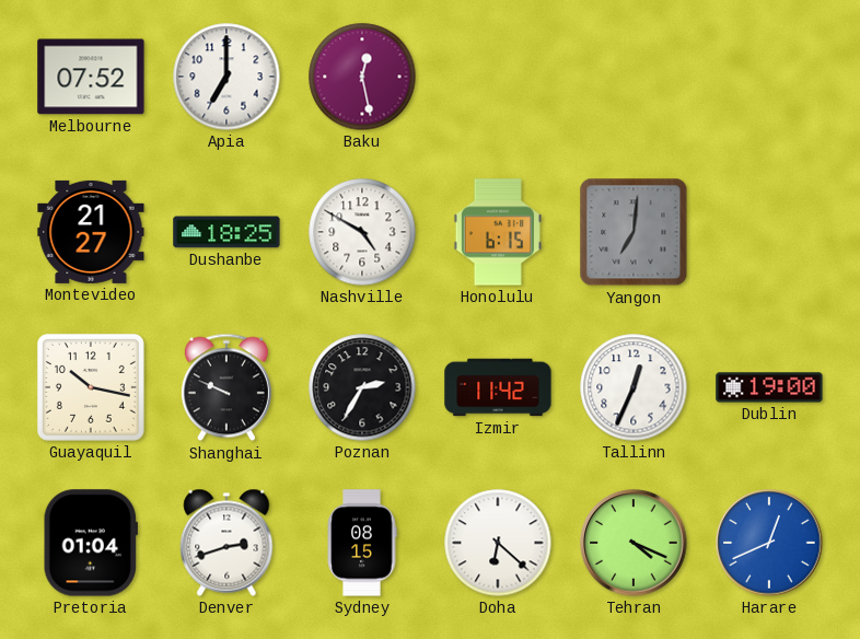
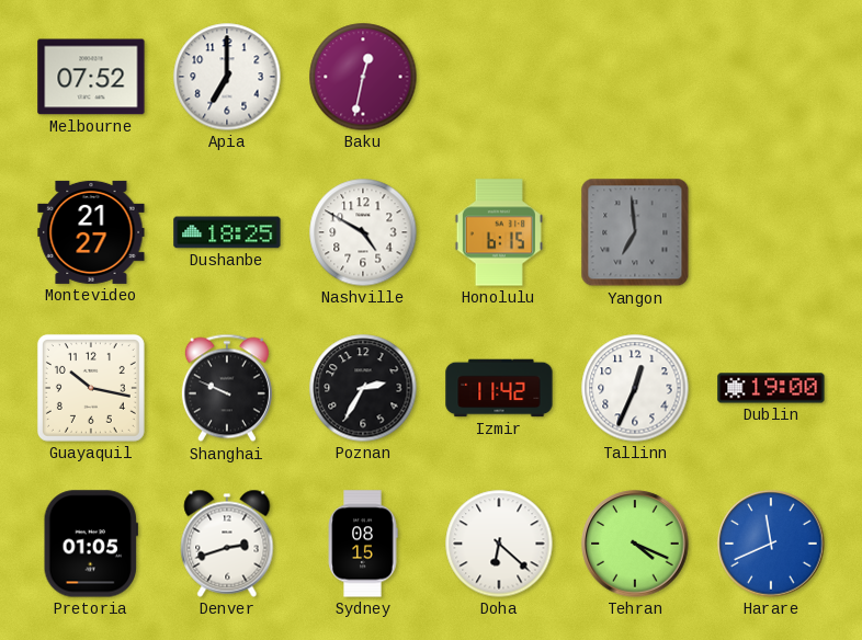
Baku: 12:28 -> 12:32
Yangon: 7:01 -> 6:59
Pretoria: 01:04 -> 01:05
Harare: 12:41 -> 11:41
